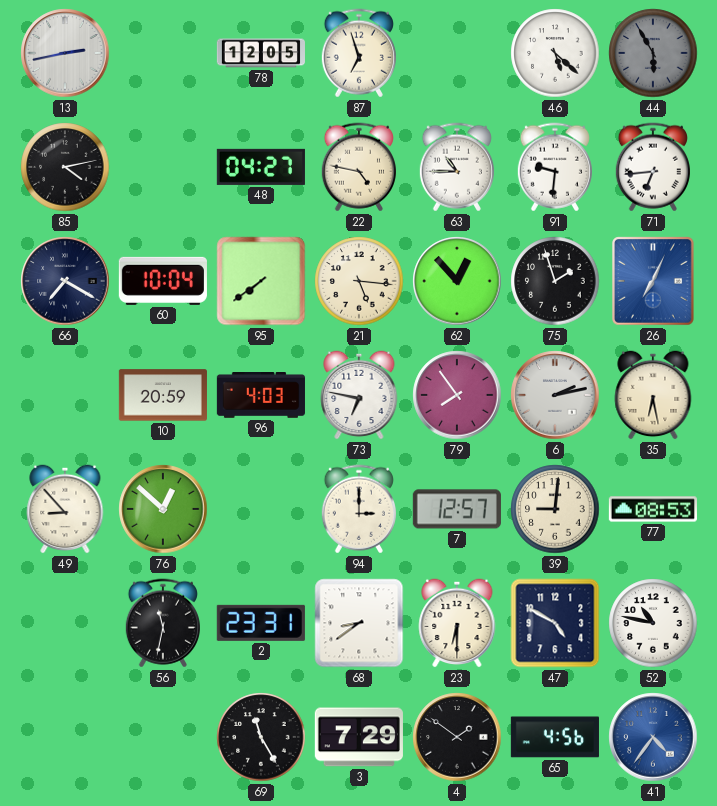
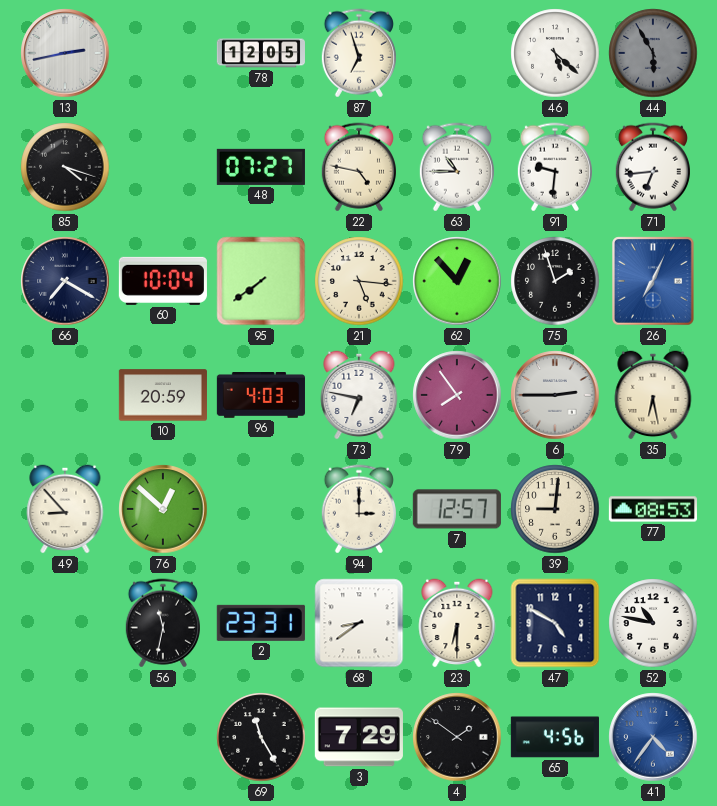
85: 4:13 -> 4:18
48: 04:27 -> 07:27
6: 2:13 -> 2:45
